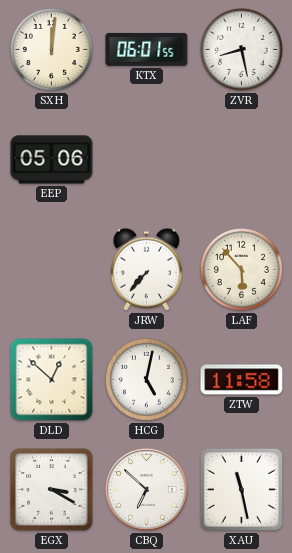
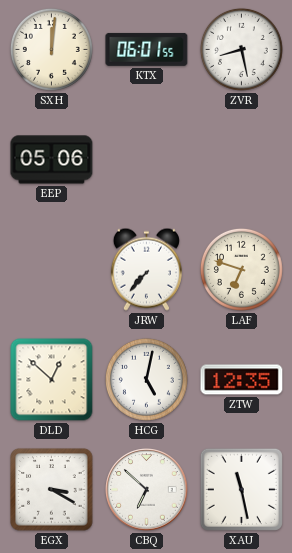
LAF: 5:53 -> 6:48
ZTW: 11:58 -> 12:35
